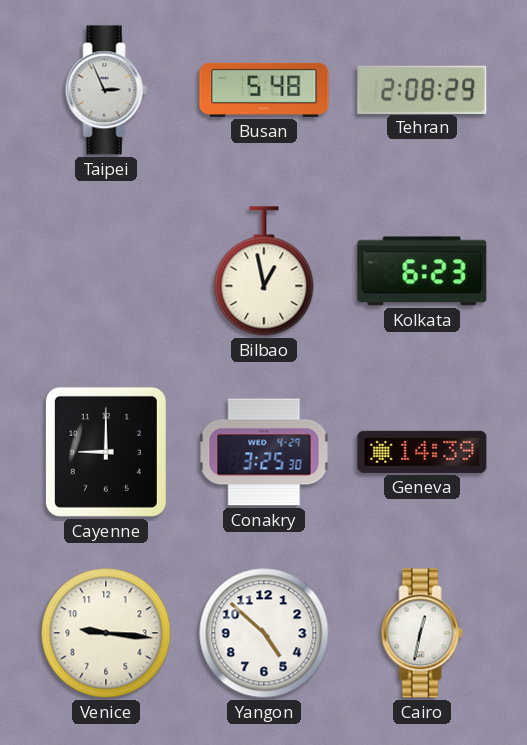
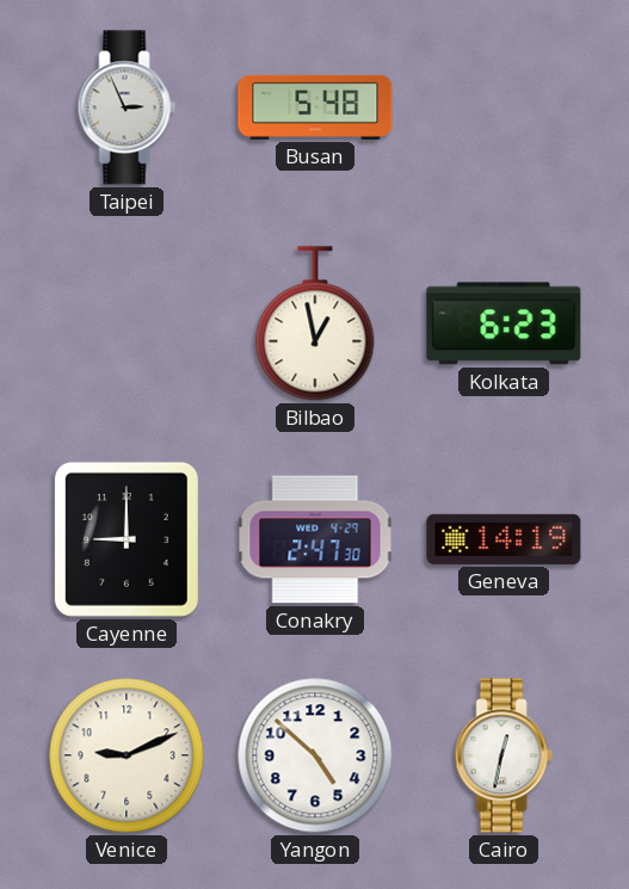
Tehran: 2:08 -> none
Conakry: 3:25 -> 2:47
Geneva: 14:39 -> 14:19
Venice: 9:16 -> 9:11
